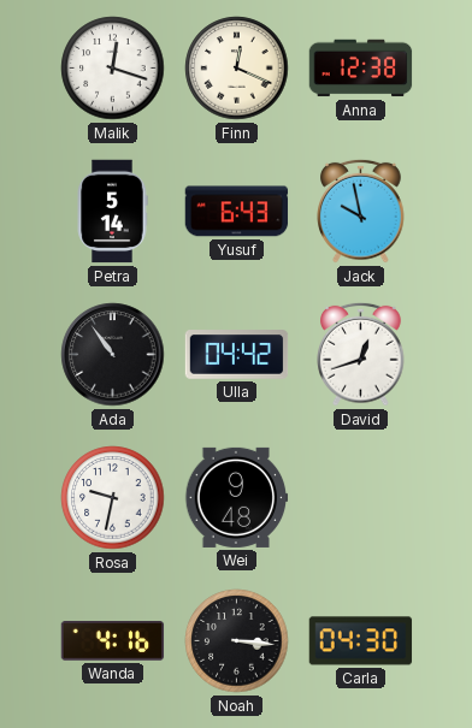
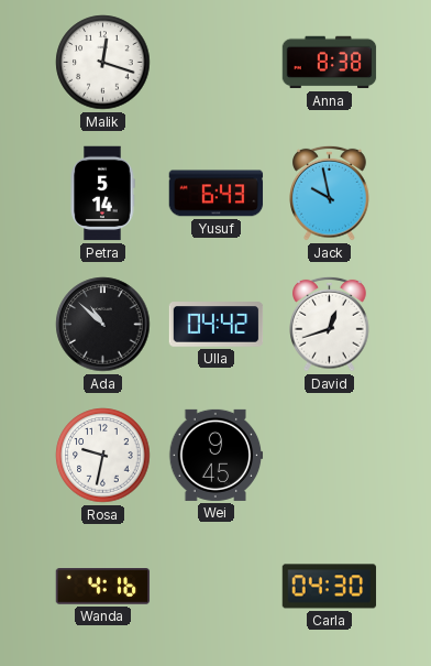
Finn: 12:19 -> none
Anna: 12:38 -> 8:38
Ada: 10:54 -> 10:52
Wei: 9:48 -> 9:45
Noah: 3:16 -> none
